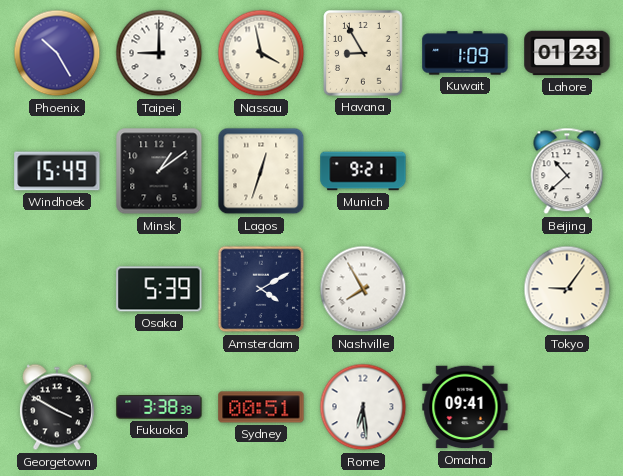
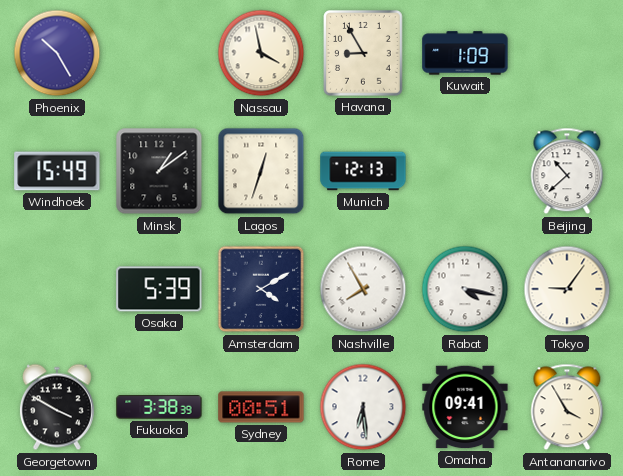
Taipei: 9:00 -> none
Lahore: 01:23 -> none
Munich: 9:21 -> 12:13
Rabat: none -> 4:17
Antananarivo: none -> 3:55
